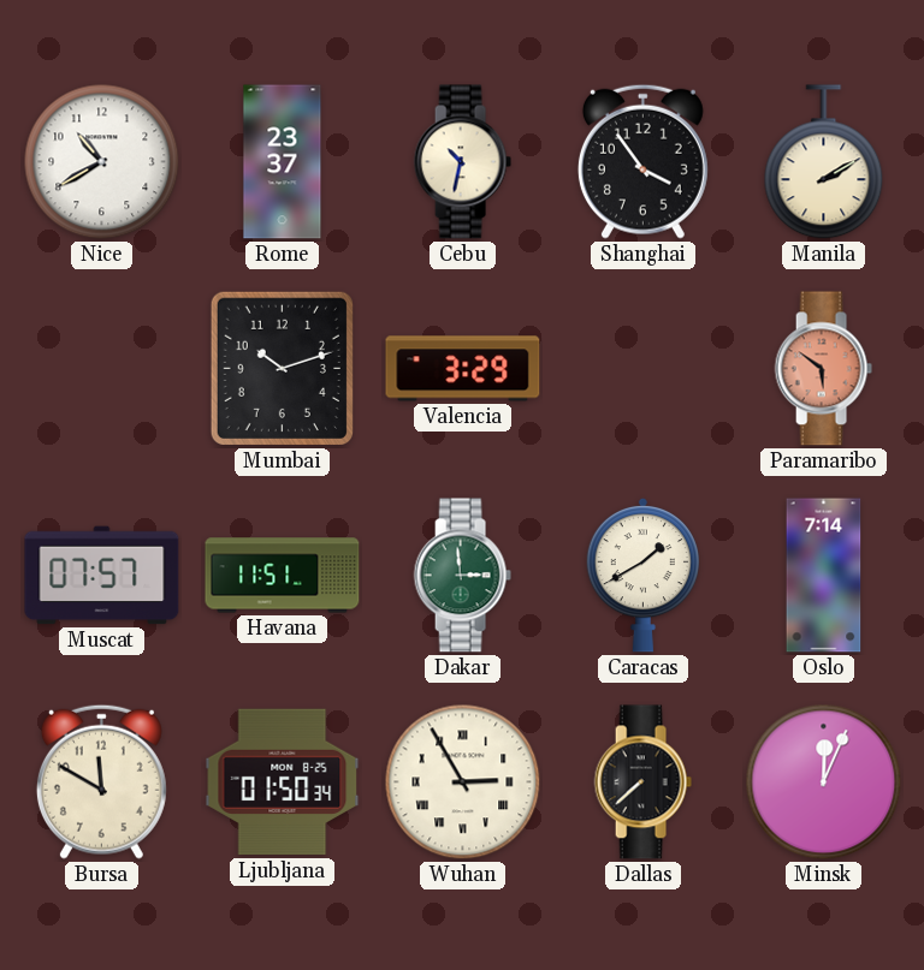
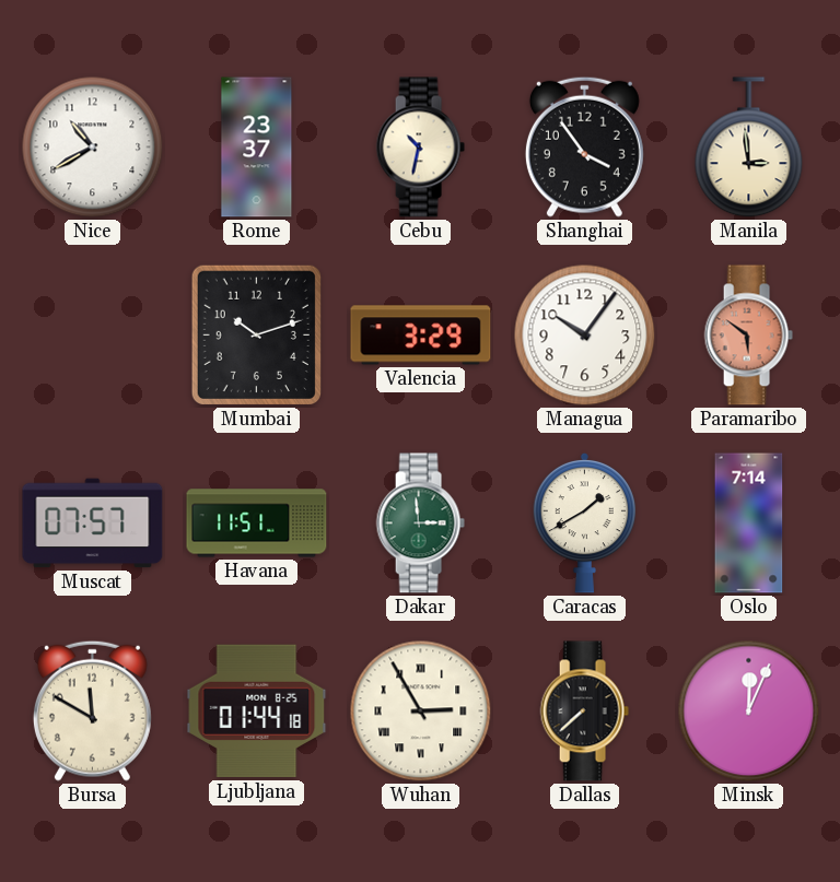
Manila: 2:10 -> 2:59
Managua: none -> 10:06
Ljubljana: 01:50 -> 01:44
